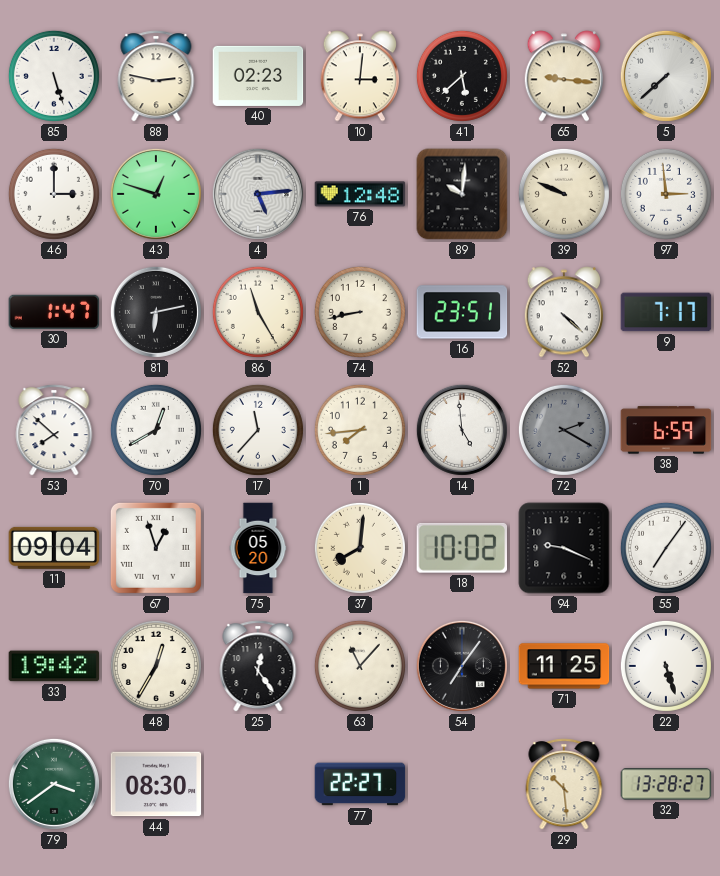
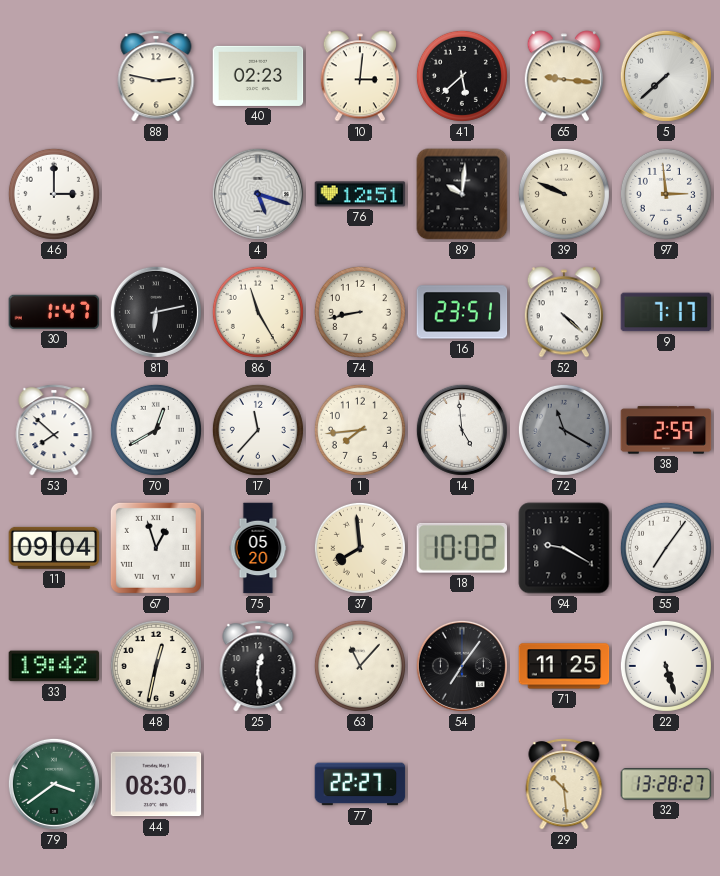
85: 5:27 -> none
43: 12:48 -> none
4: 5:14 -> 5:18
76: 12:48 -> 12:51
72: 2:20 -> 11:20
38: 6:59 -> 2:59
37: 8:01 -> 7:59
94: 9:19 -> 9:20
48: 12:35 -> 12:32
25: 12:24 -> 12:29
